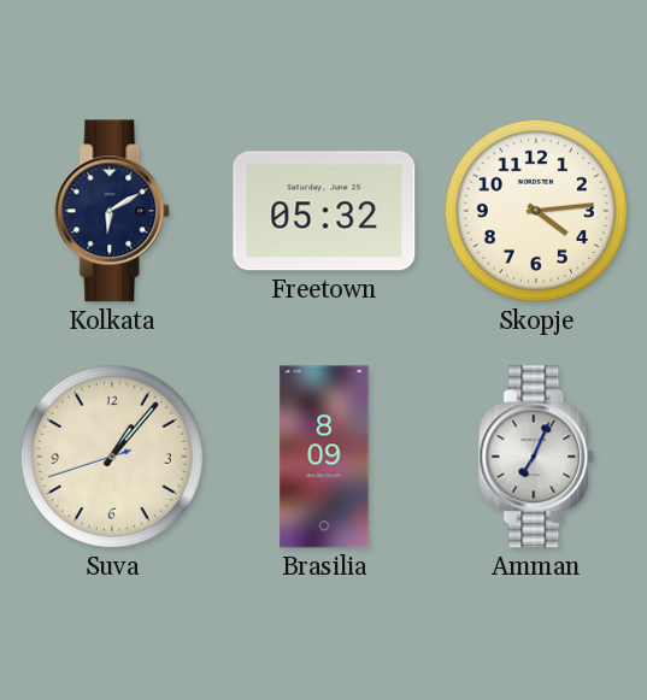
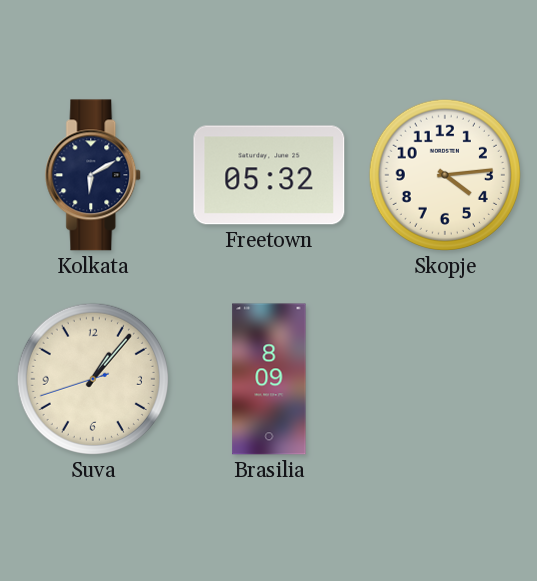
Amman: 7:04 -> none
